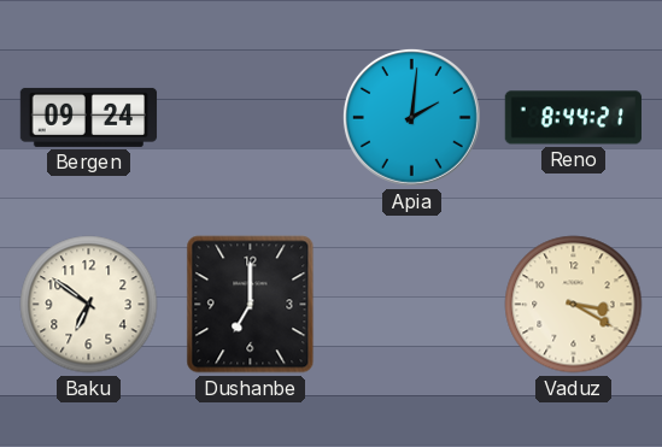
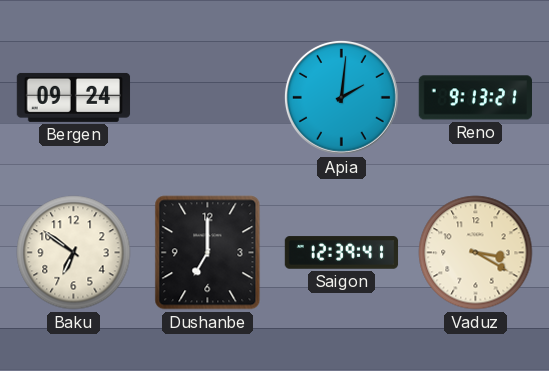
Reno: 8:44 -> 9:13
Saigon: none -> 12:39
